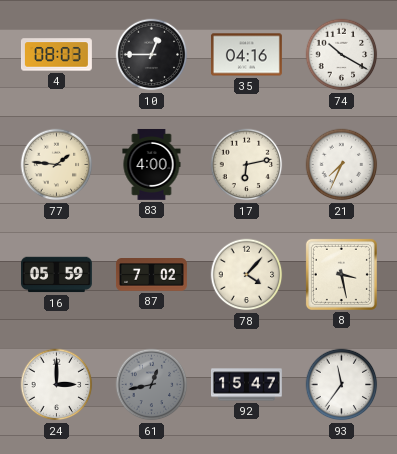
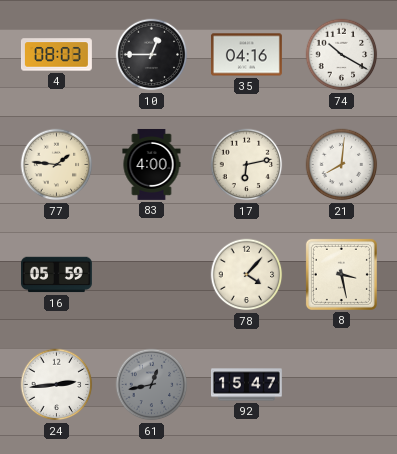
21: 7:34 -> 8:01
87: 7:02 -> none
24: 3:00 -> 2:44
93: 11:36 -> none
